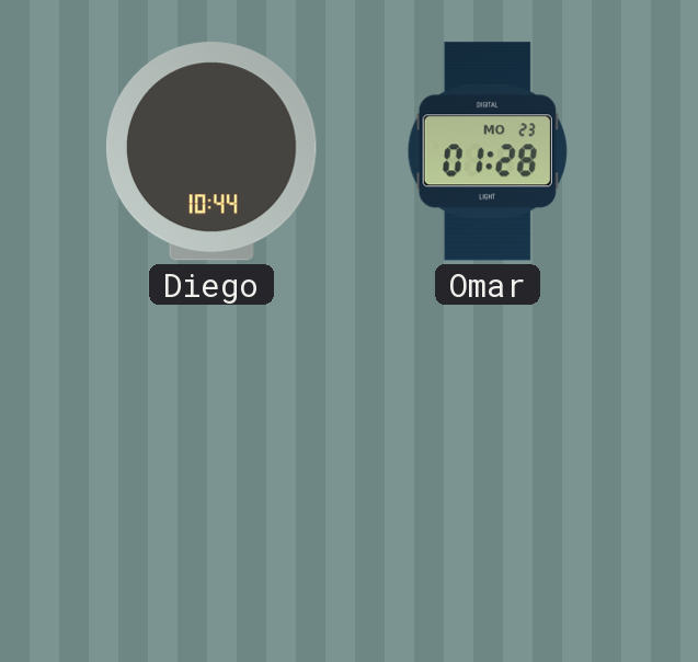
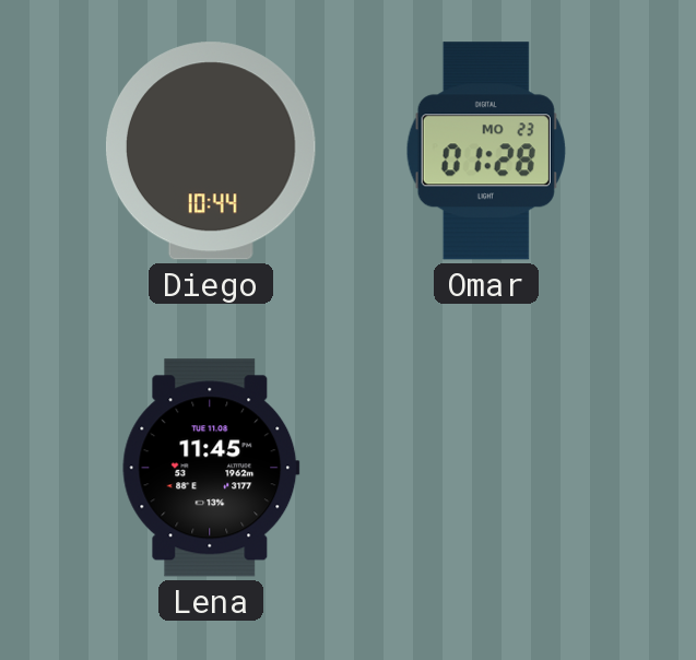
Lena: none -> 11:45
